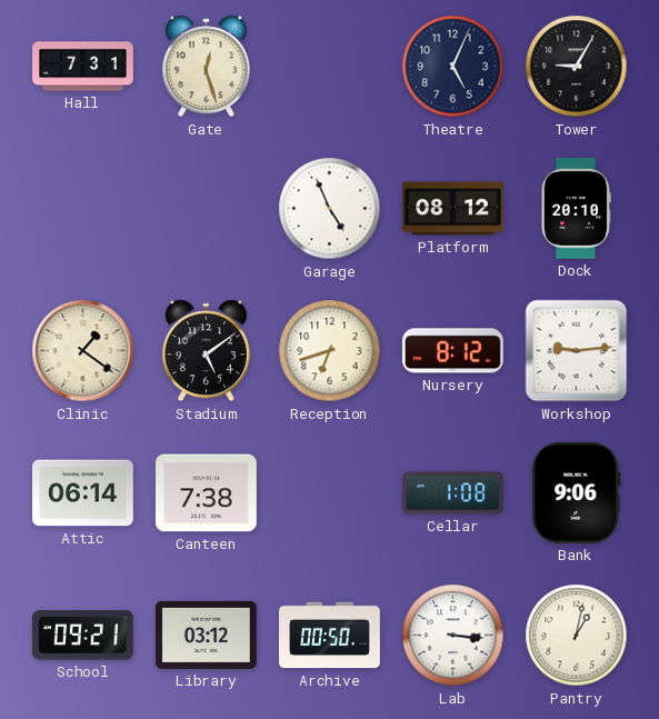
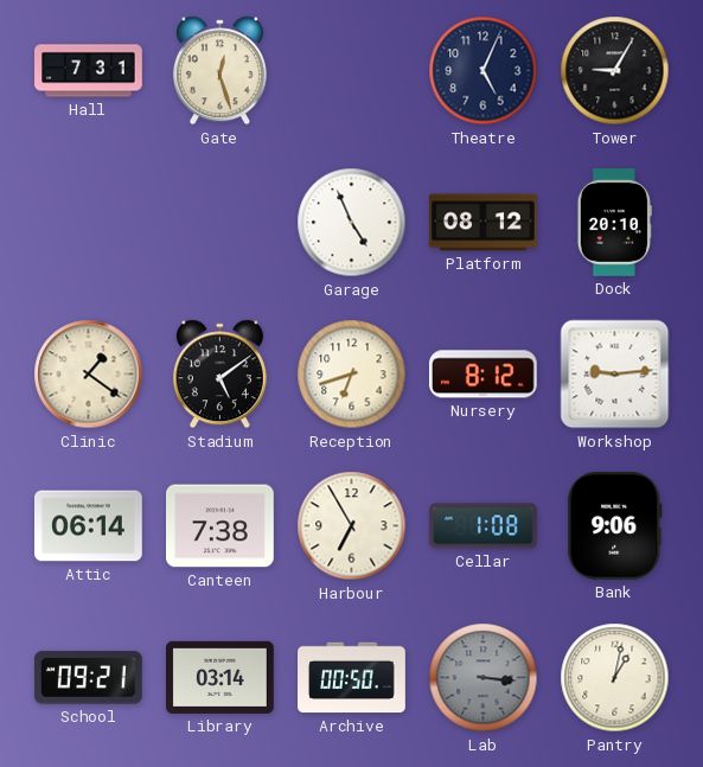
Harbour: none -> 6:55
Library: 03:12 -> 03:14
Lab dial: white -> grey
